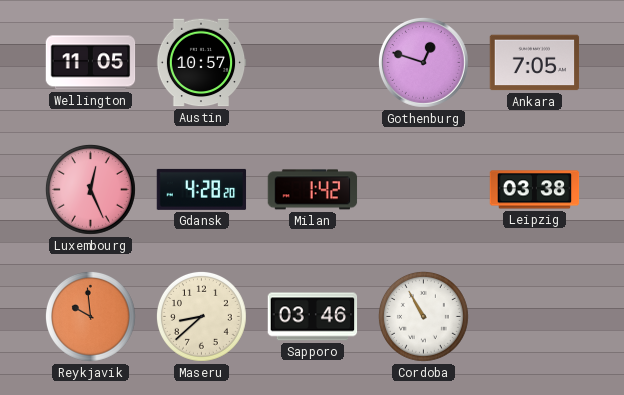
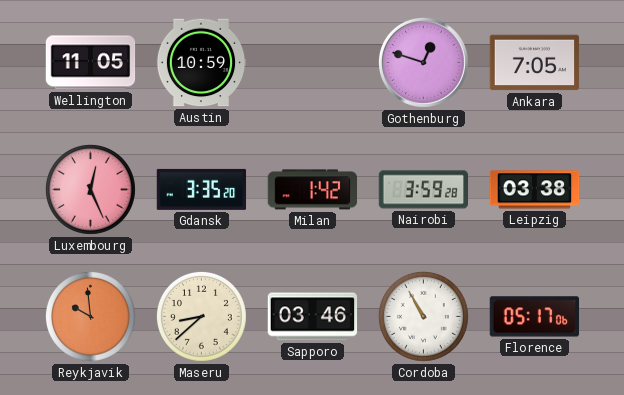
Austin: 10:57 -> 10:59
Gdansk: 4:28 -> 3:35
Nairobi: none -> 3:59
Florence: none -> 05:17
